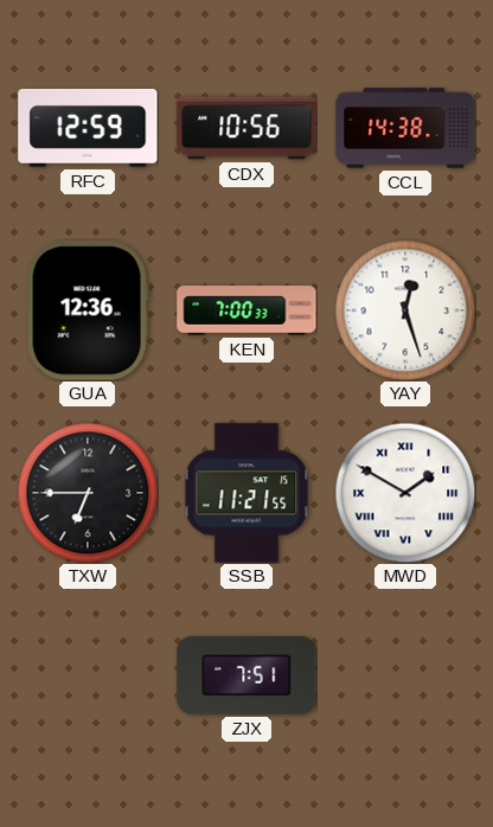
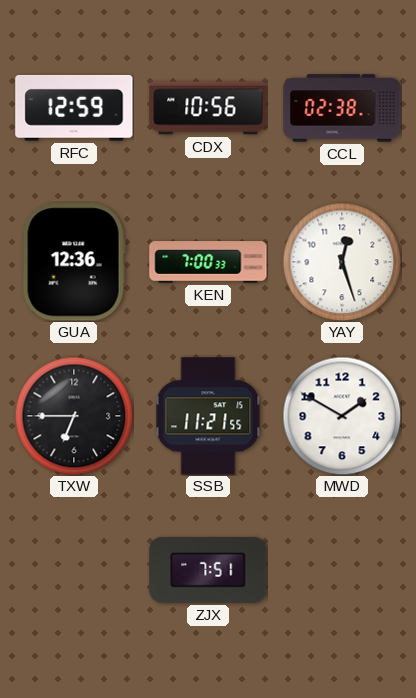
CCL: 14:38 -> 02:38
MWD numerals: Roman -> Arabic
